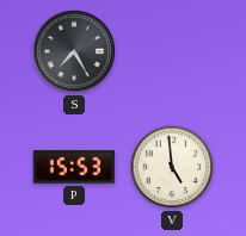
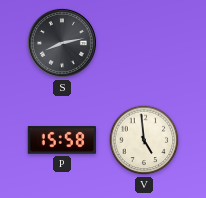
S: 7:25 -> 8:13
P: 15:53 -> 15:58
